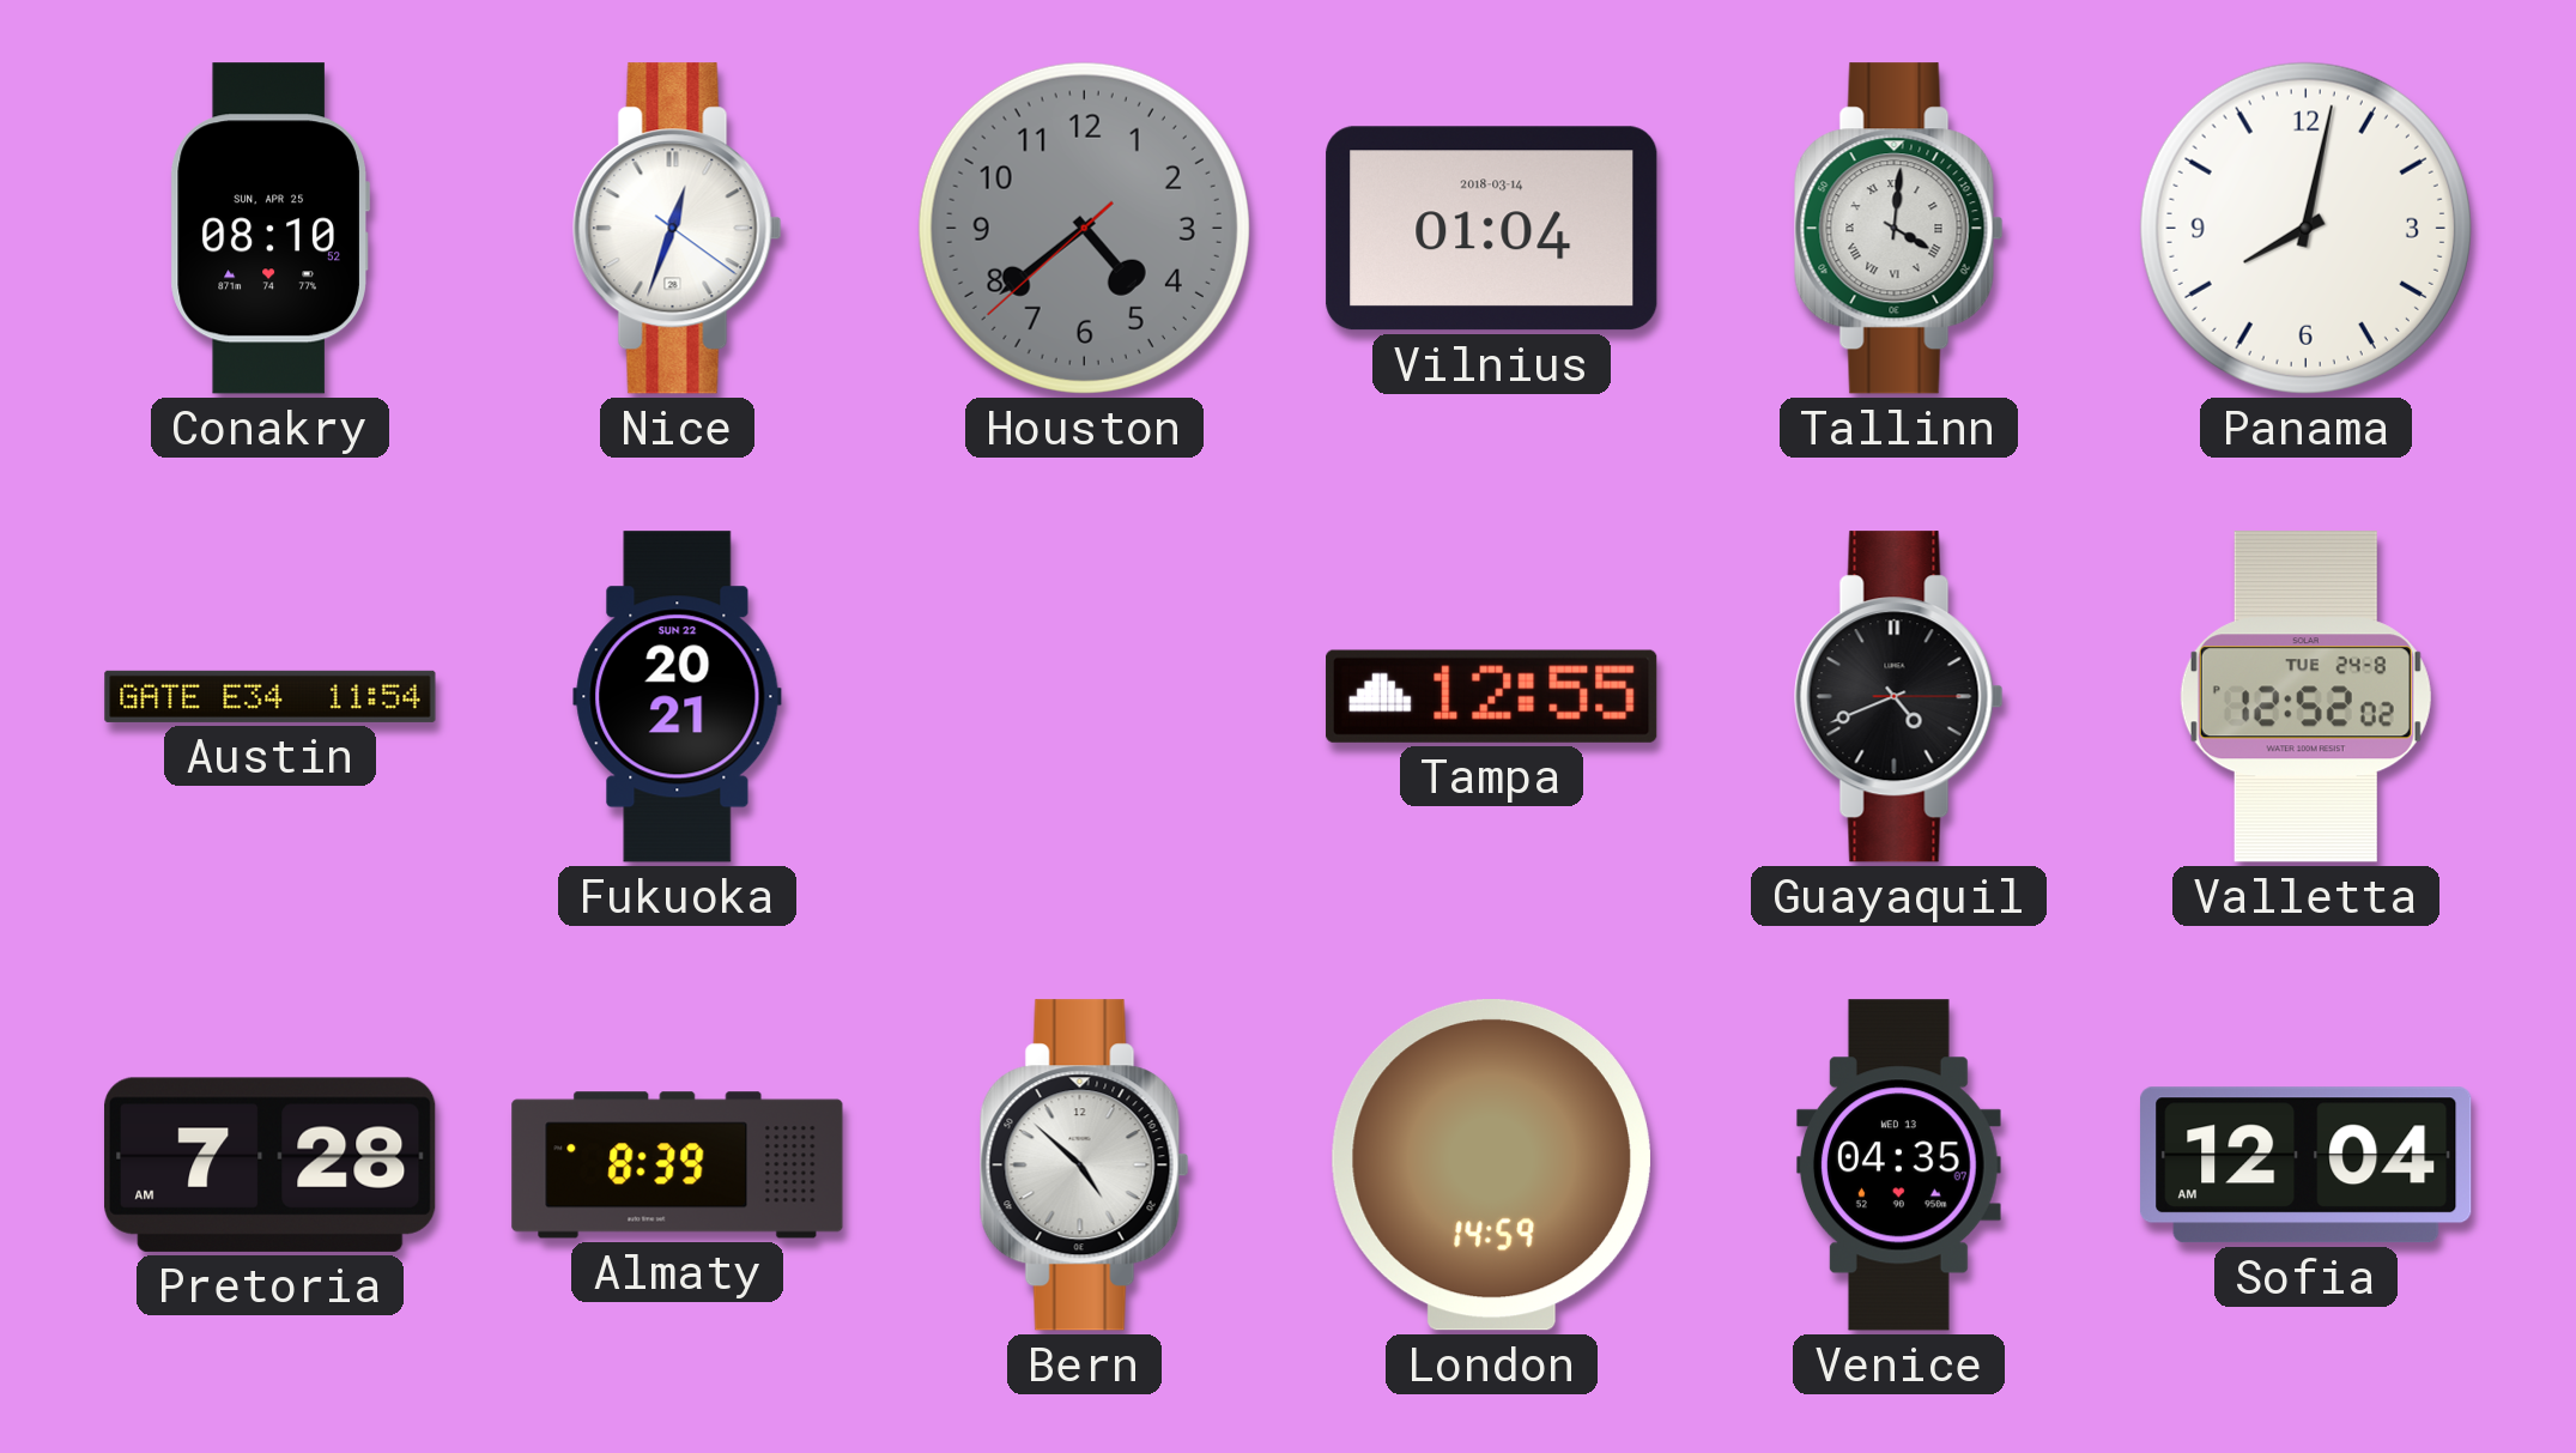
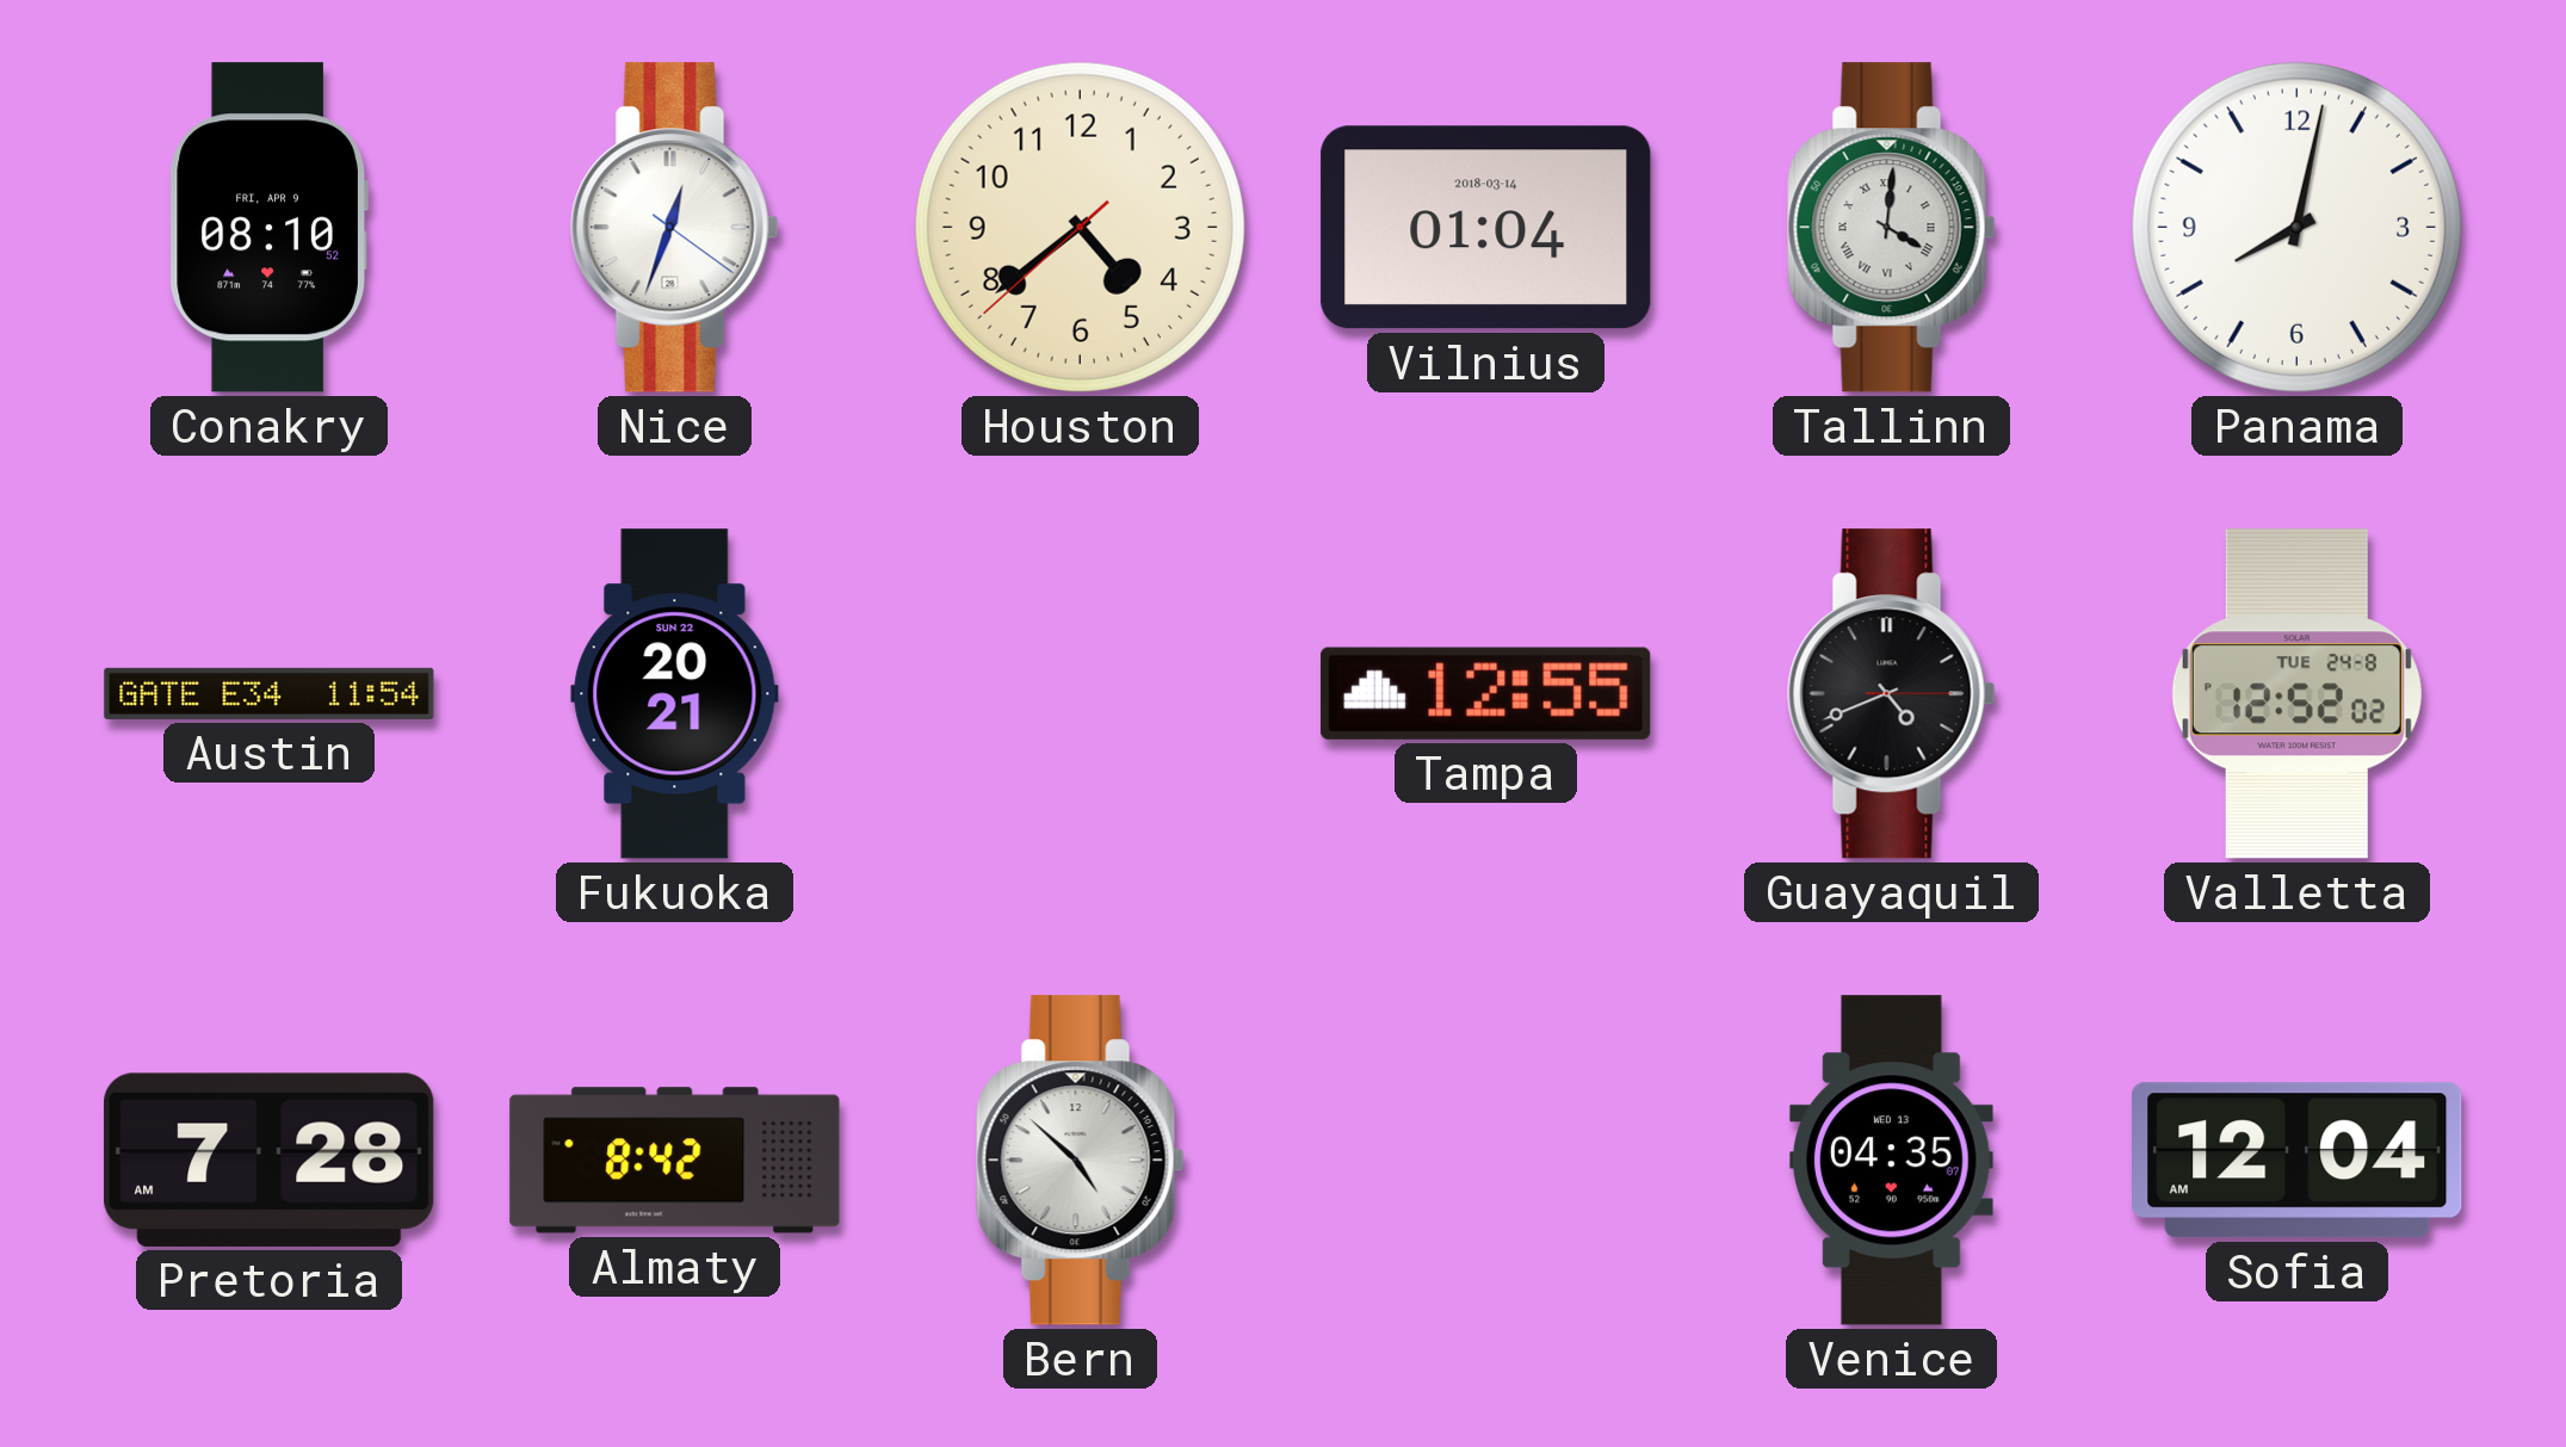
Conakry date: SUN, APR 25 -> FRI, APR 9
Houston dial: grey -> cream
Almaty: 8:39 -> 8:42
London: 14:59 -> none
